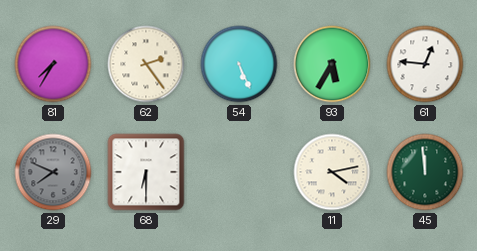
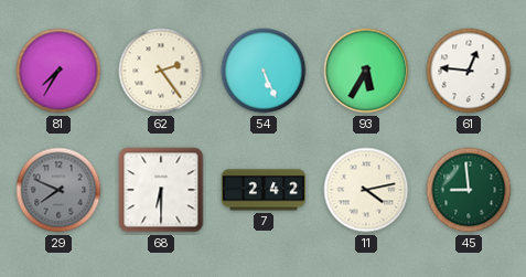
7: none -> 2:42
45: 11:59 -> 8:59
